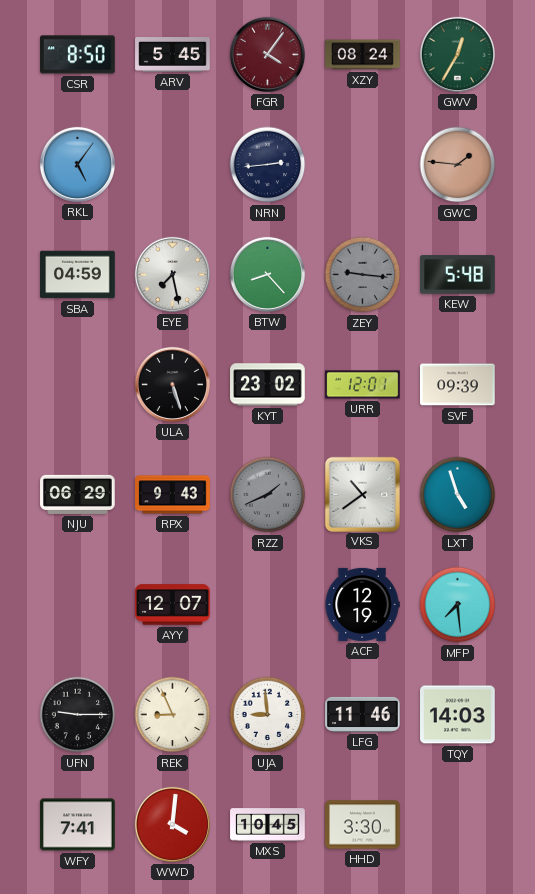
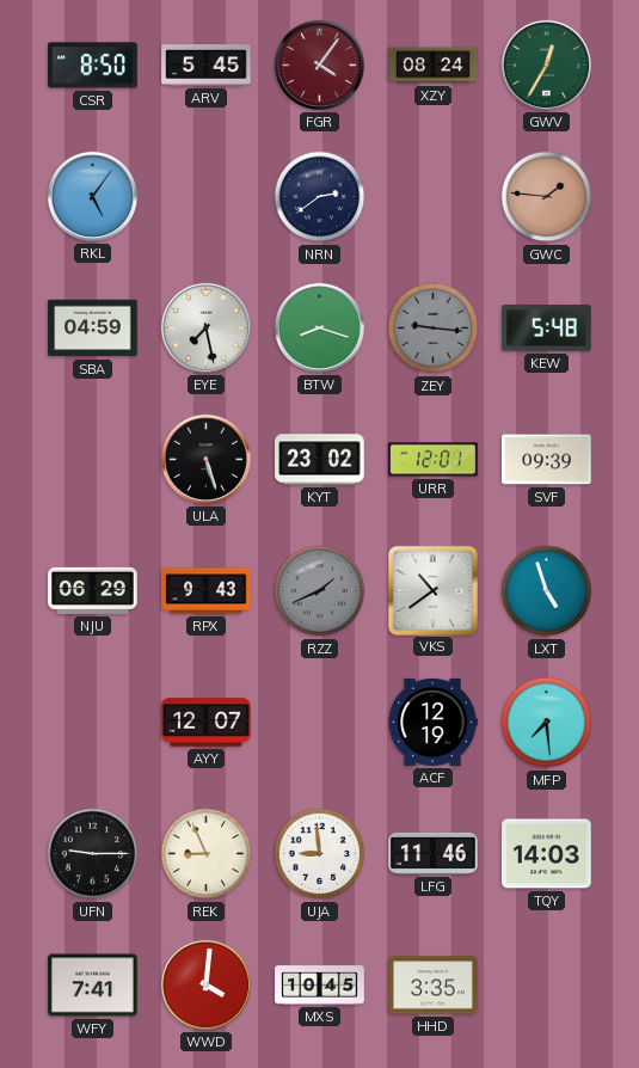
NRN: 2:44 -> 2:39
BTW: 8:23 -> 8:18
HHD: 3:30 -> 3:35
